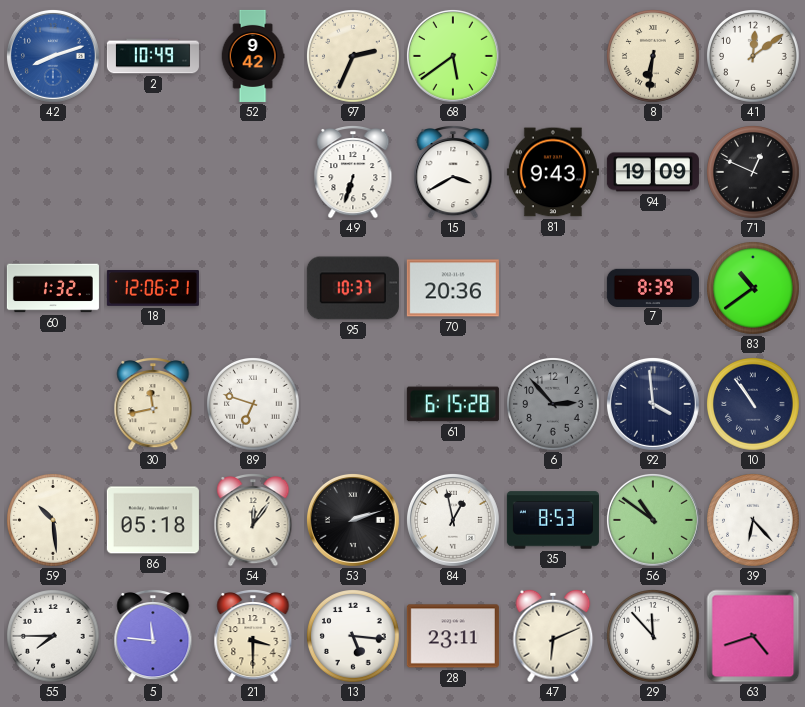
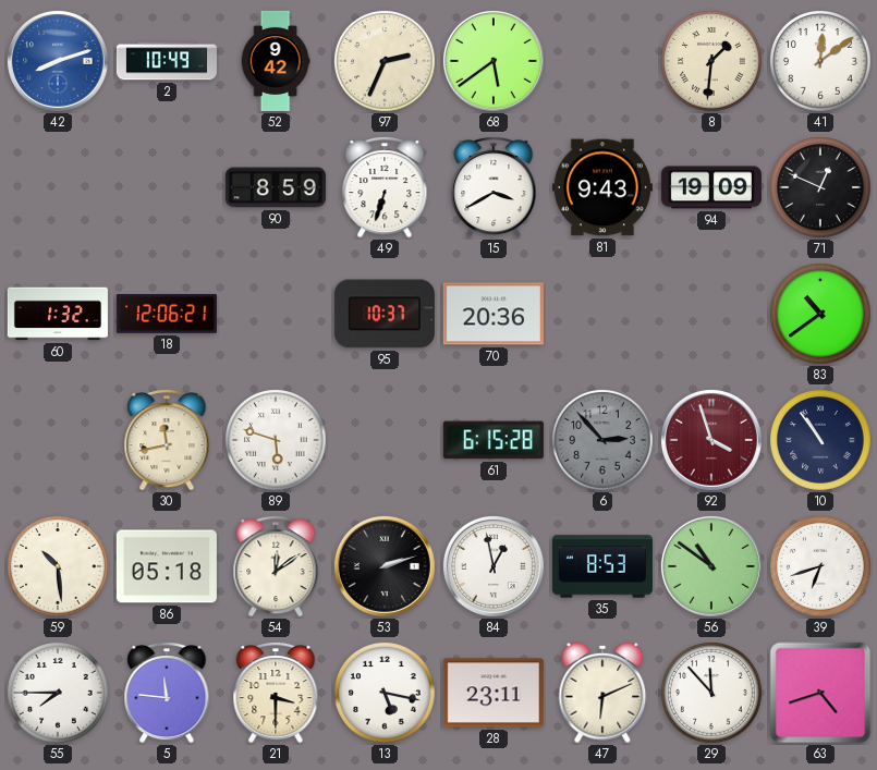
8: 6:31 -> 1:31
90: none -> 8:59
7: 8:39 -> none
89: 6:48 -> 5:48
92: 3:59 -> 3:57
92 dial: navy -> burgundy
54: 12:06 -> 12:09
39: 6:23 -> 6:42
13: 5:16 -> 5:17
